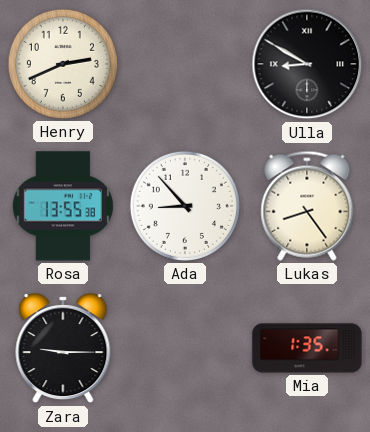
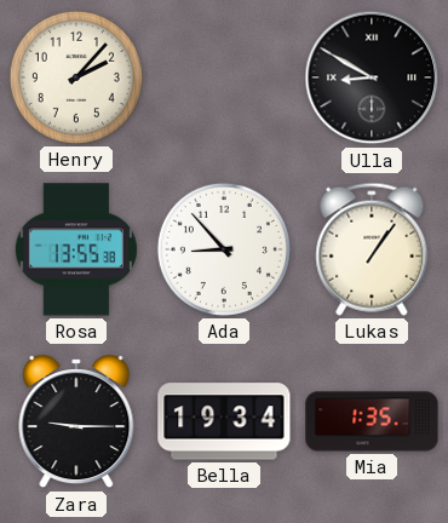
Henry: 2:41 -> 2:07
Lukas: 8:24 -> 1:06
Bella: none -> 19:34
